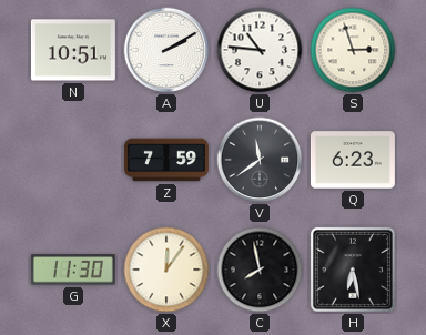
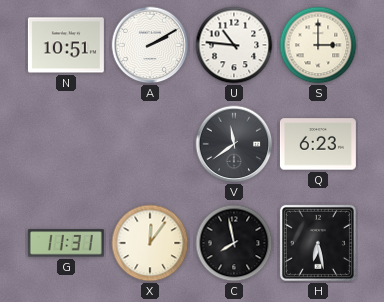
S: 2:57 -> 3:00
Z: 7:59 -> none
G: 11:30 -> 11:31
